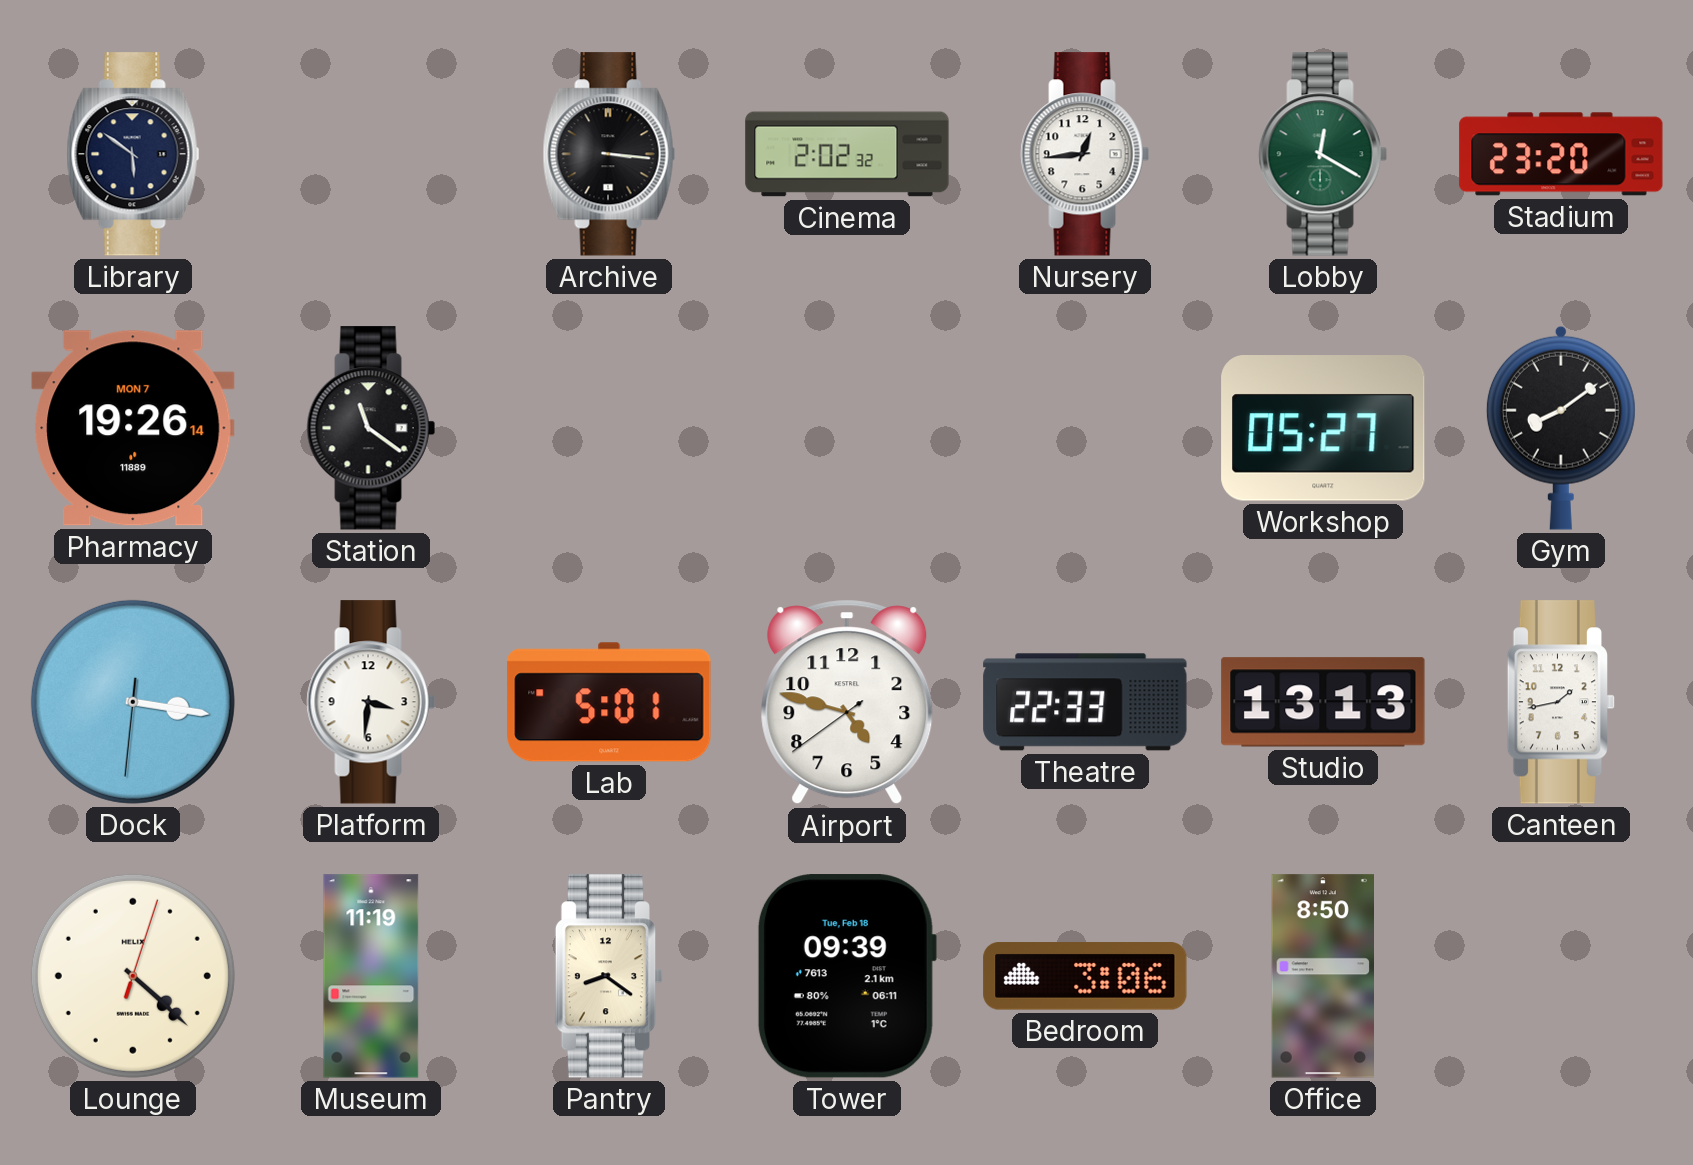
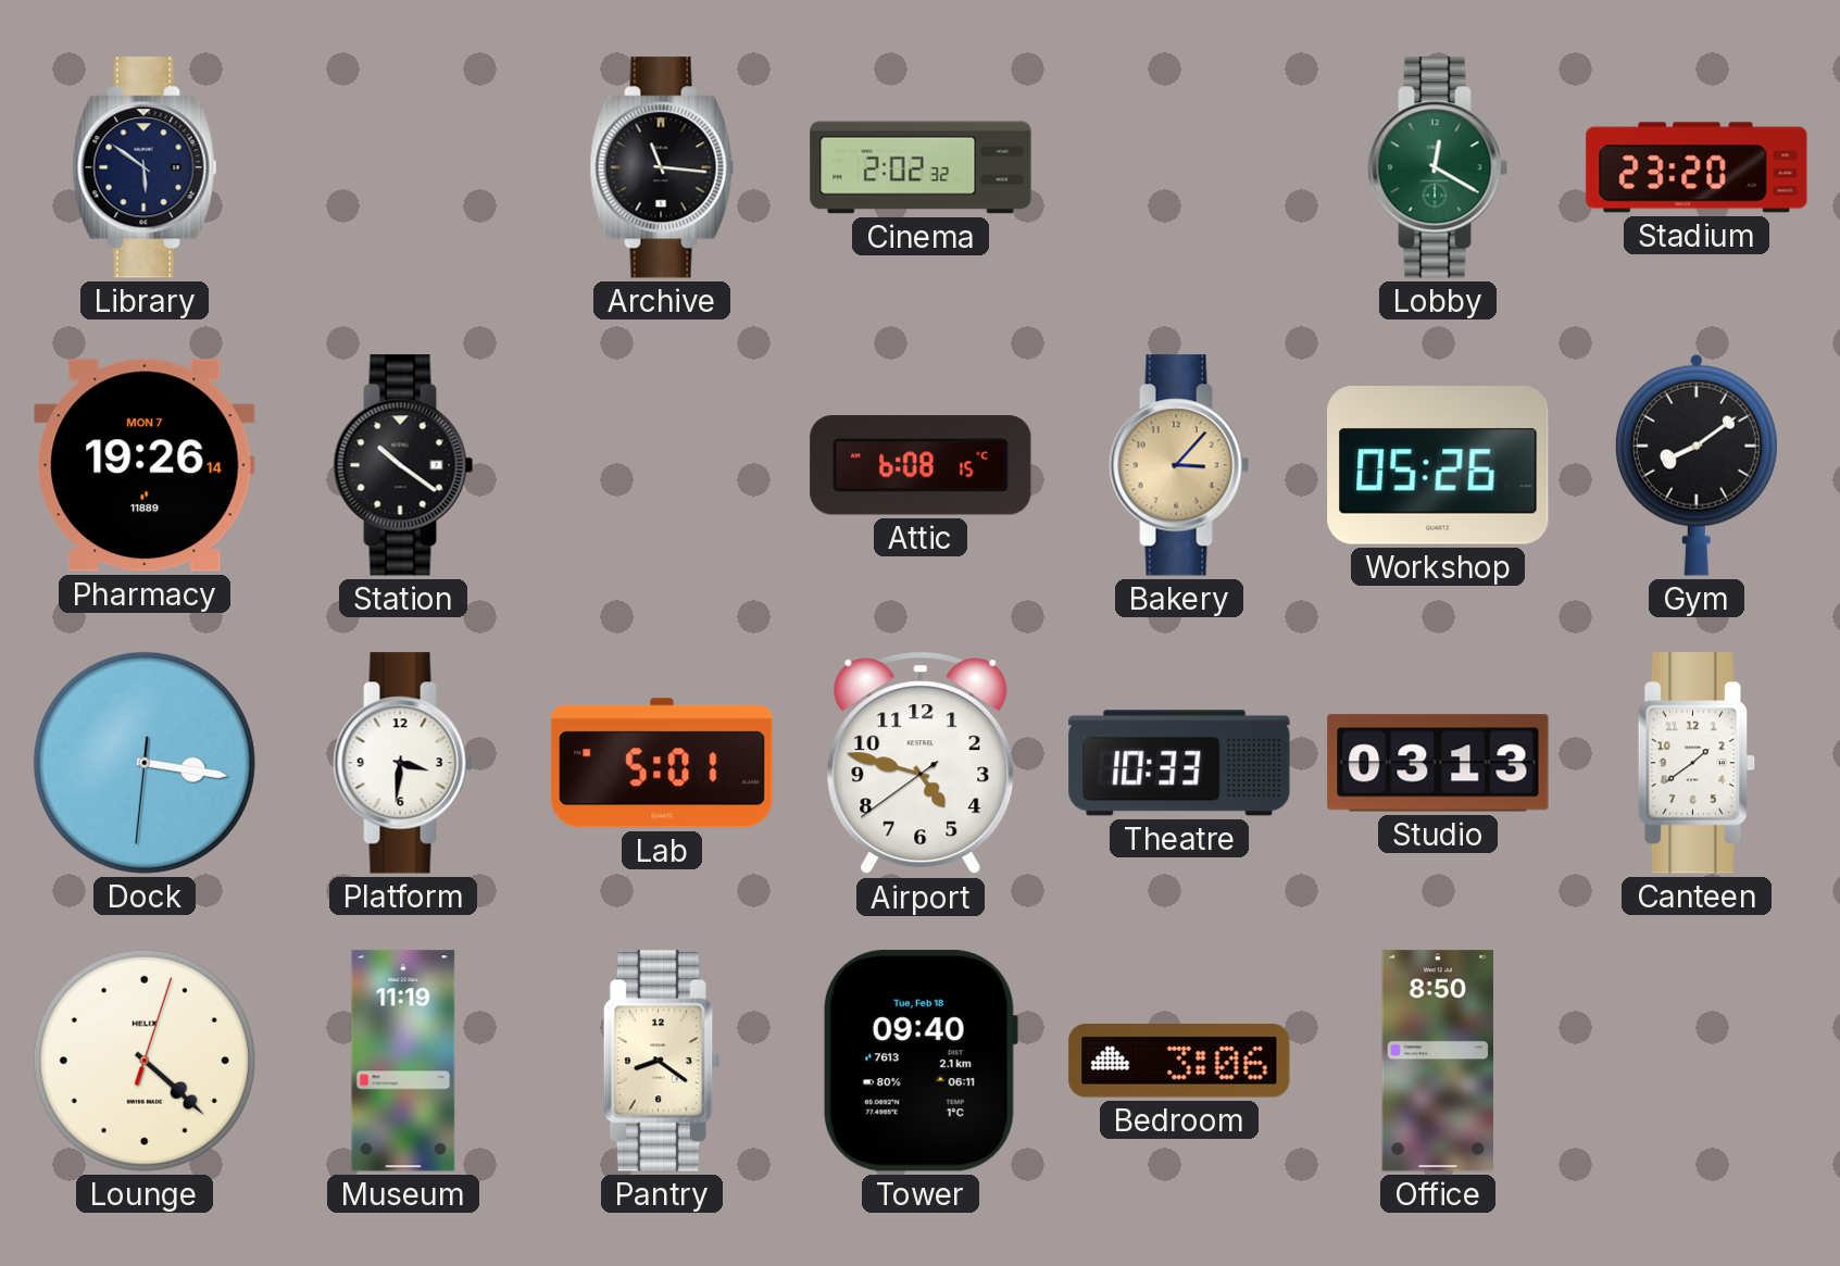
Archive: 3:16 -> 11:16
Nursery: 12:44 -> none
Station: 11:21 -> 10:21
Attic: none -> 6:08
Bakery: none -> 3:07
Workshop: 05:27 -> 05:26
Theatre: 22:33 -> 10:33
Studio: 13:13 -> 03:13
Canteen: 1:43 -> 1:39
Tower: 09:39 -> 09:40
